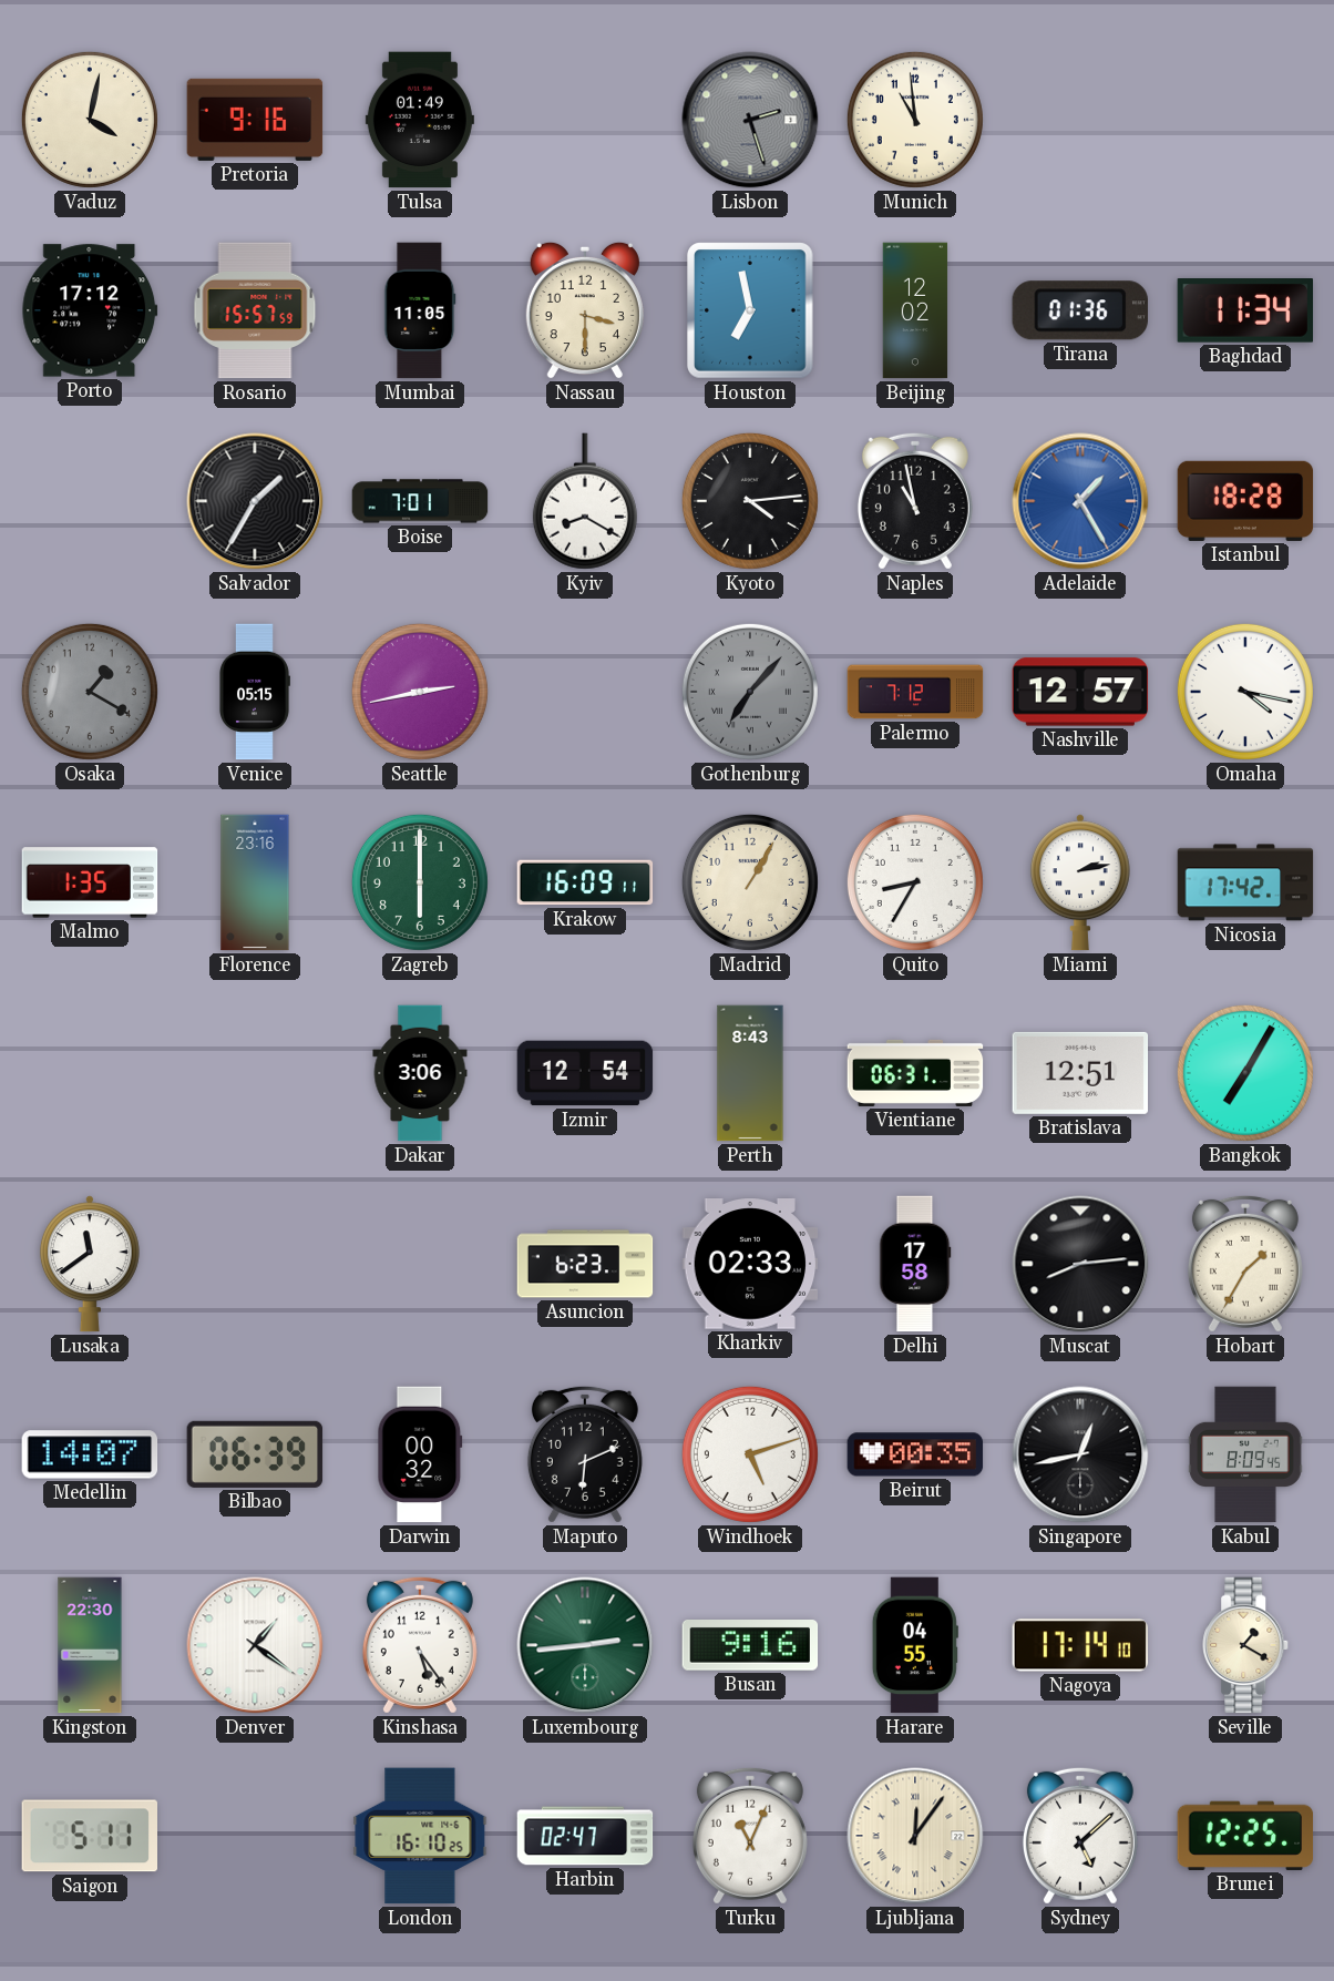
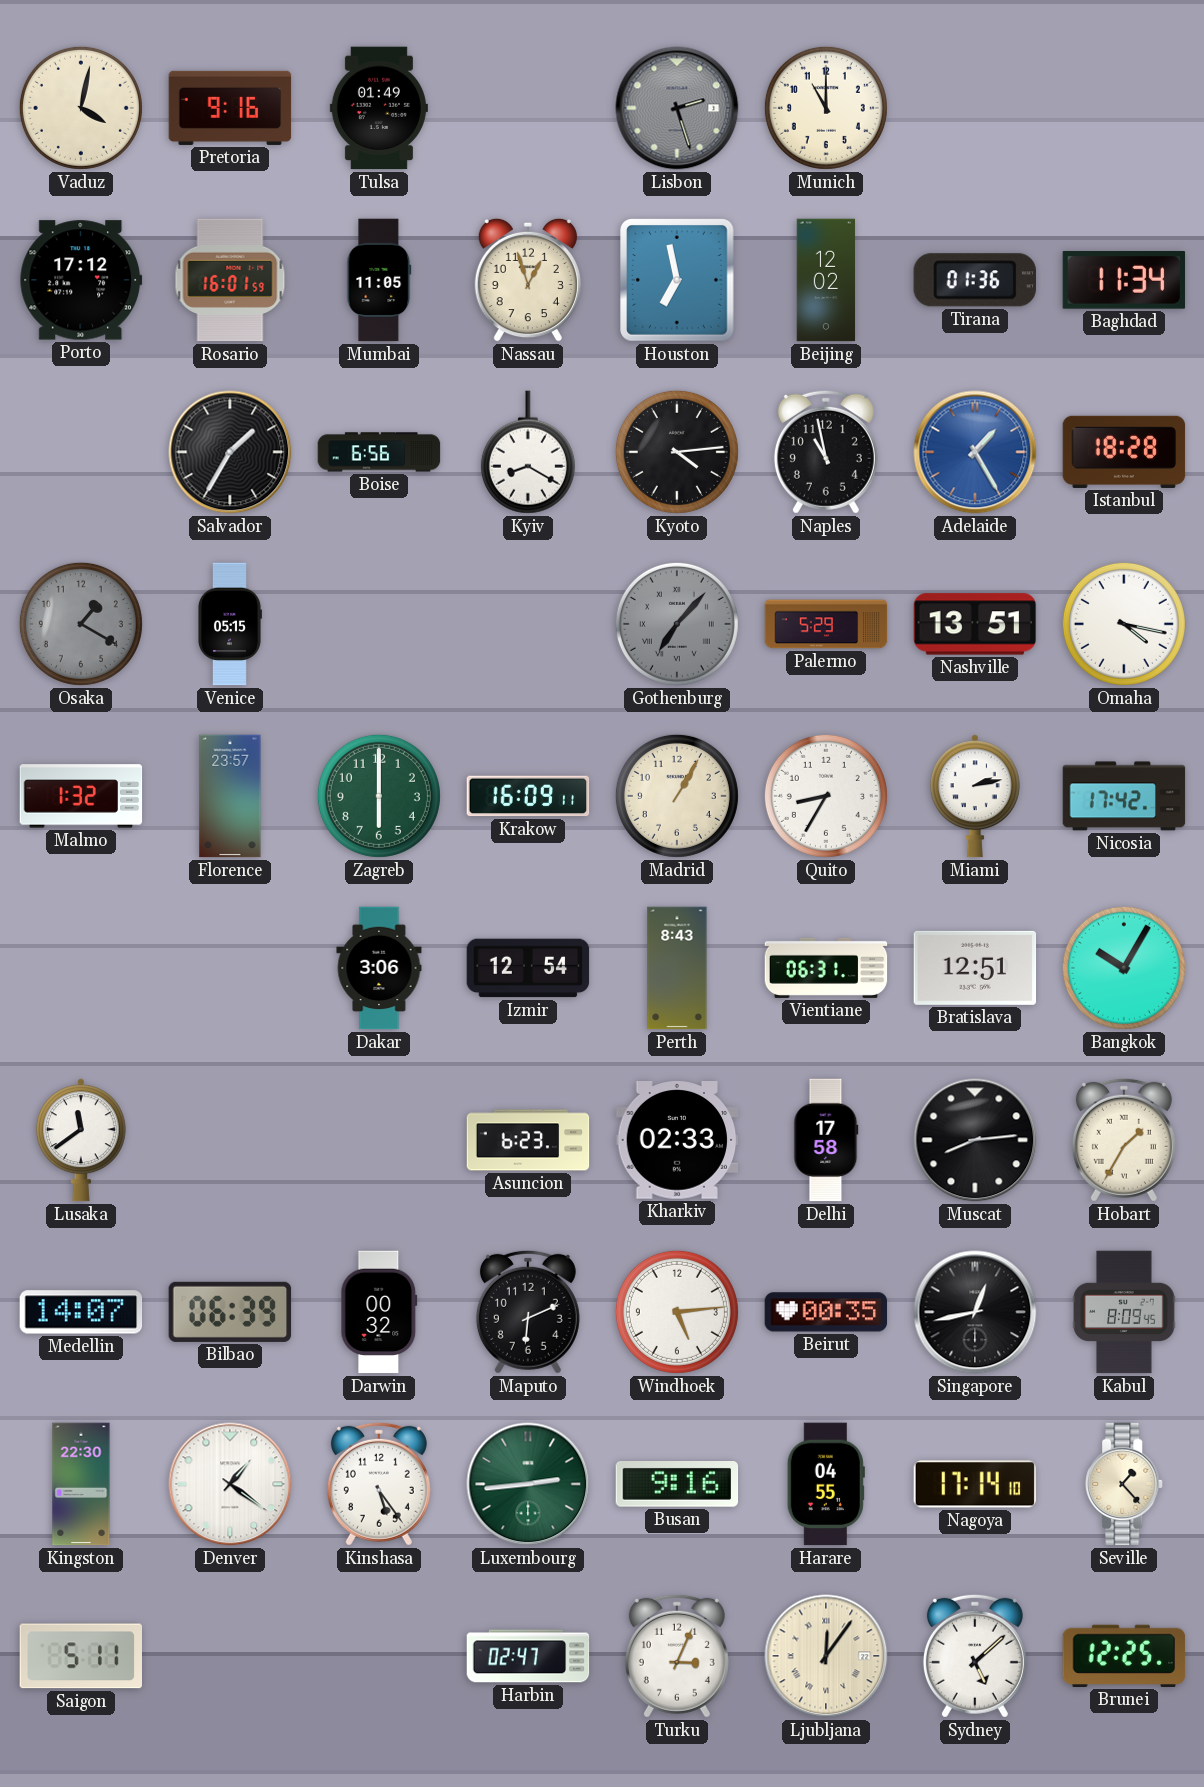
Munich: 10:59 -> 11:00
Rosario: 15:57 -> 16:01
Nassau: 3:30 -> 12:57
Boise: 7:01 -> 6:56
Seattle: 2:43 -> none
Palermo: 7:12 -> 5:29
Nashville: 12:57 -> 13:51
Malmo: 1:35 -> 1:32
Florence: 23:16 -> 23:57
Bangkok: 7:05 -> 10:05
Windhoek: 5:12 -> 5:14
Seville: 1:20 -> 1:23
London: 16:10 -> none
Turku: 11:04 -> 3:04
